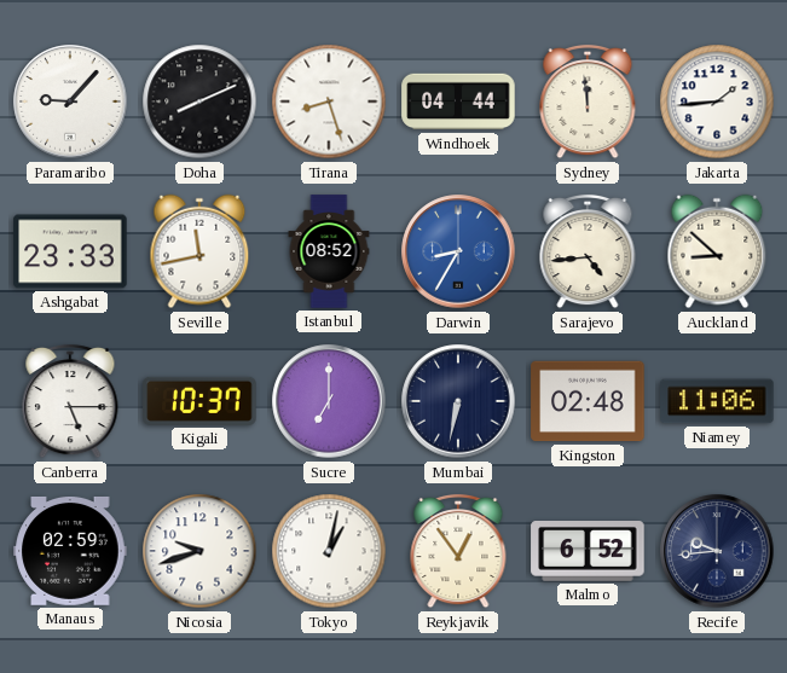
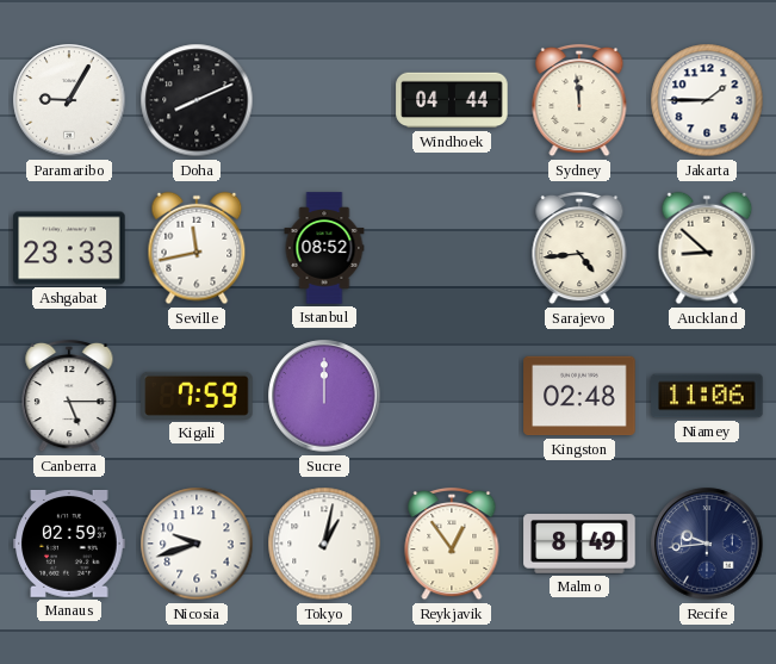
Paramaribo: 9:07 -> 9:05
Tirana: 8:27 -> none
Jakarta: 1:44 -> 1:45
Darwin: 8:35 -> none
Kigali: 10:37 -> 7:59
Sucre: 7:00 -> 12:00
Mumbai: 6:32 -> none
Malmo: 6:52 -> 8:49
